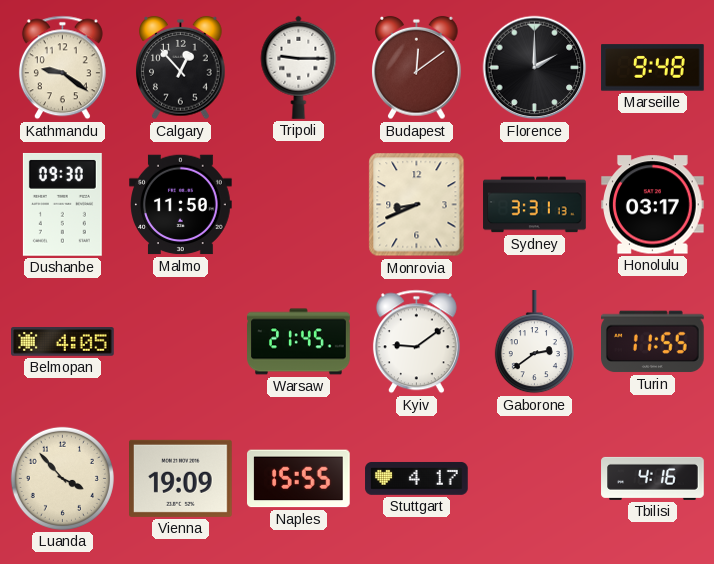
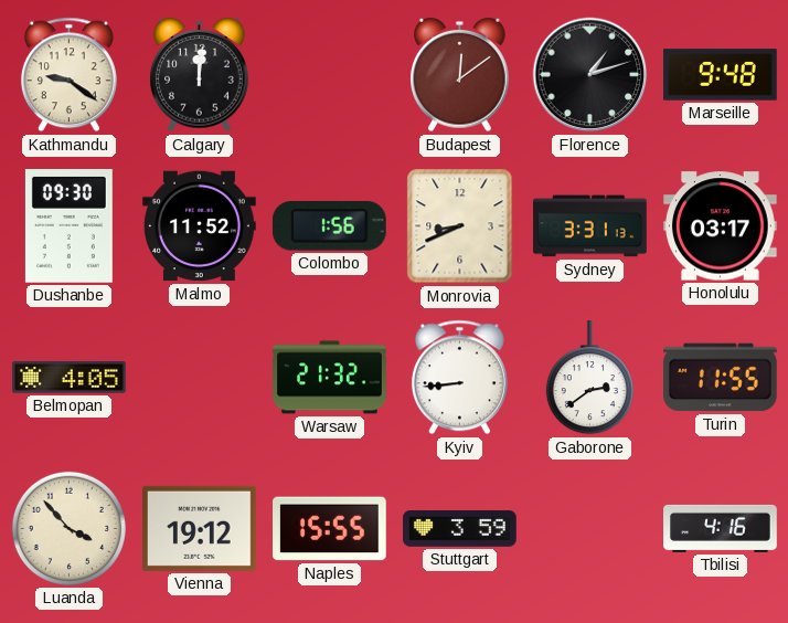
Calgary: 12:53 -> 12:01
Tripoli: 9:15 -> none
Florence: 2:00 -> 1:12
Malmo: 11:50 -> 11:52
Colombo: none -> 1:56
Warsaw: 21:45 -> 21:32
Kyiv: 9:09 -> 8:44
Vienna: 19:09 -> 19:12
Stuttgart: 4:17 -> 3:59
